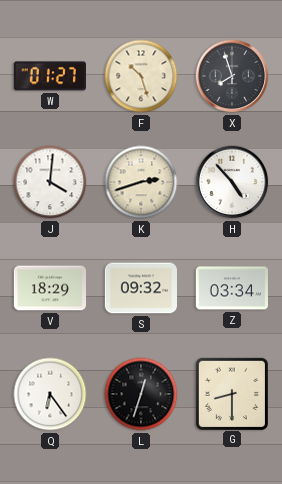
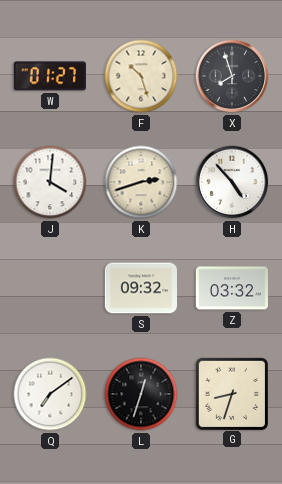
V: 18:29 -> none
Z: 03:34 -> 03:32
Q: 6:24 -> 7:09
G: 8:30 -> 8:33
